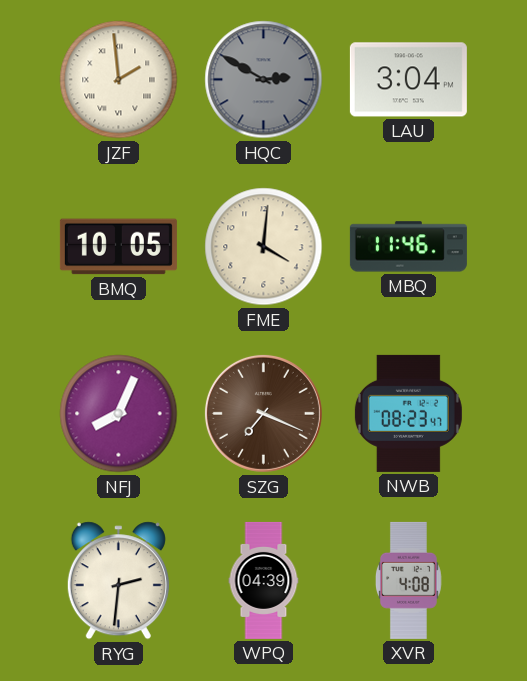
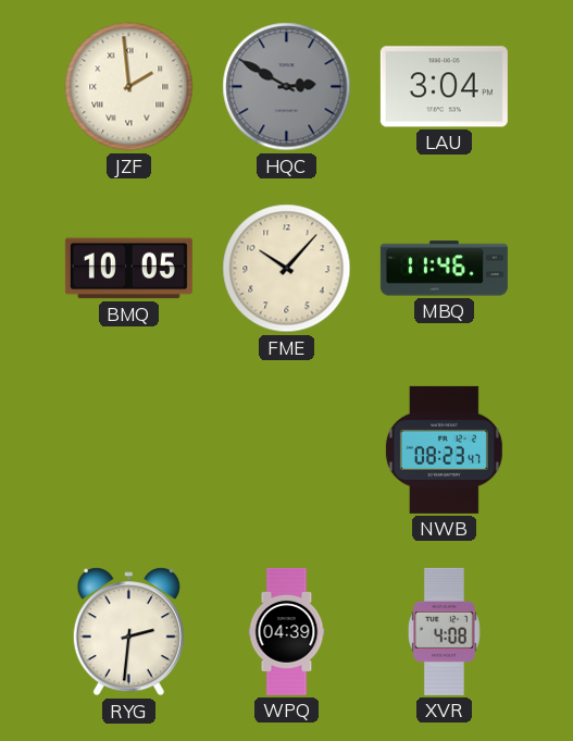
FME: 4:01 -> 10:07
NFJ: 8:04 -> none
SZG: 7:19 -> none
